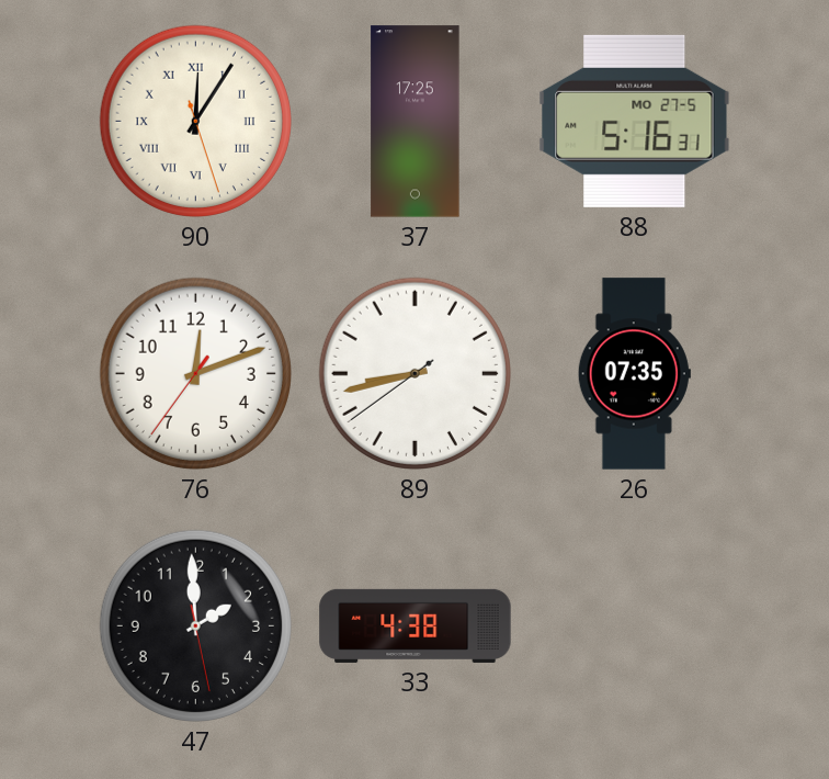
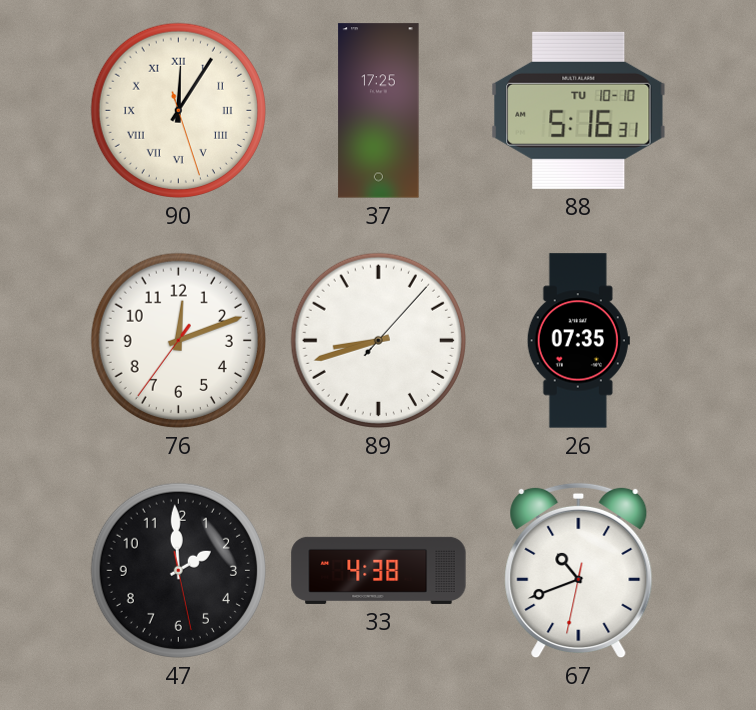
88 date: MO 27-5 -> TU 10-10
89: 8:42:39 -> 8:42:07
67: none -> 10:41
